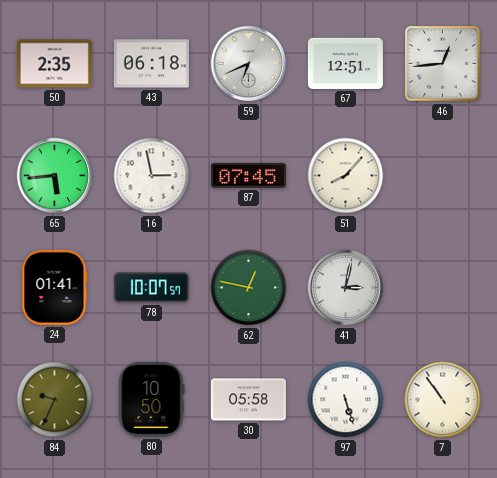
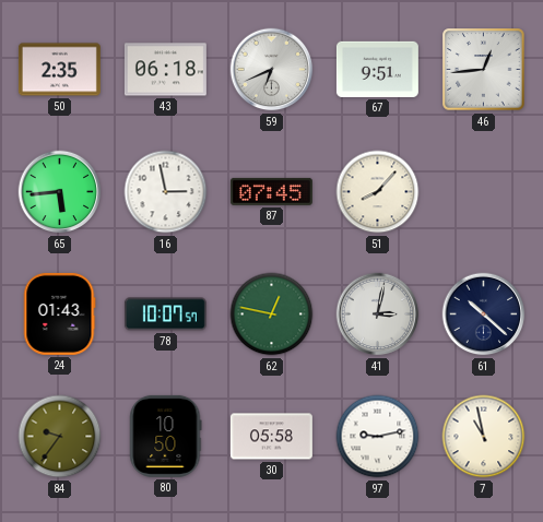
67: 12:51 -> 9:51
24: 01:41 -> 01:43
61: none -> 10:22
84: 9:34 -> 9:36
97: 5:27 -> 9:13
7: 10:54 -> 10:58
